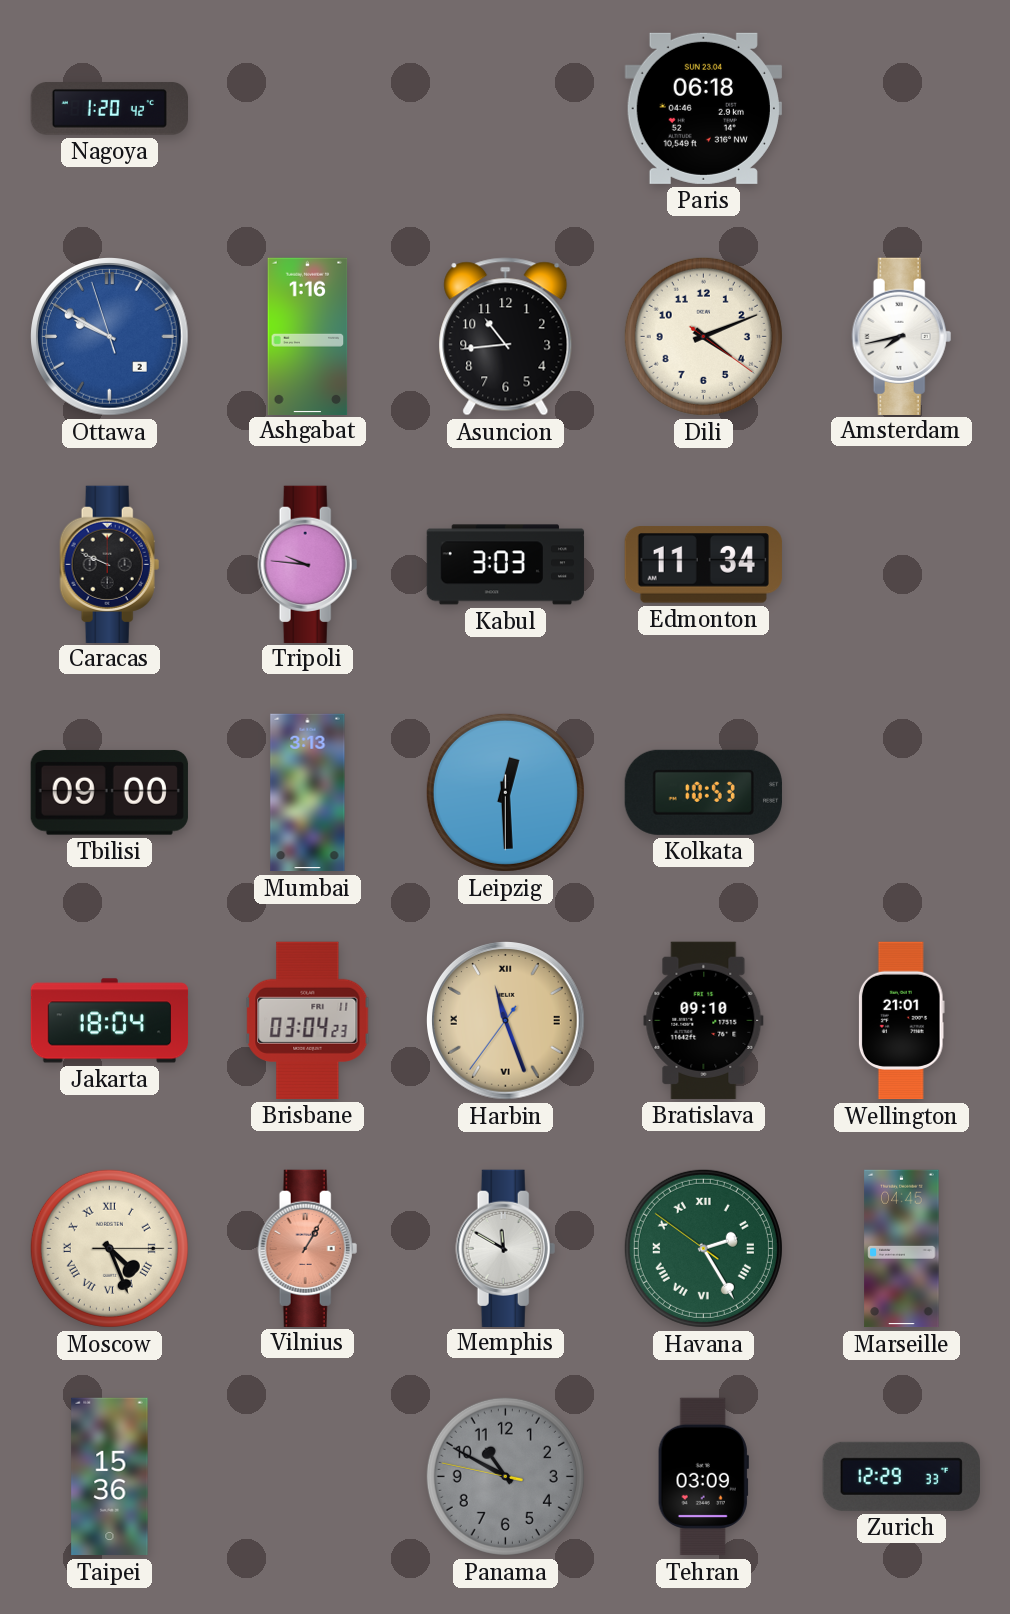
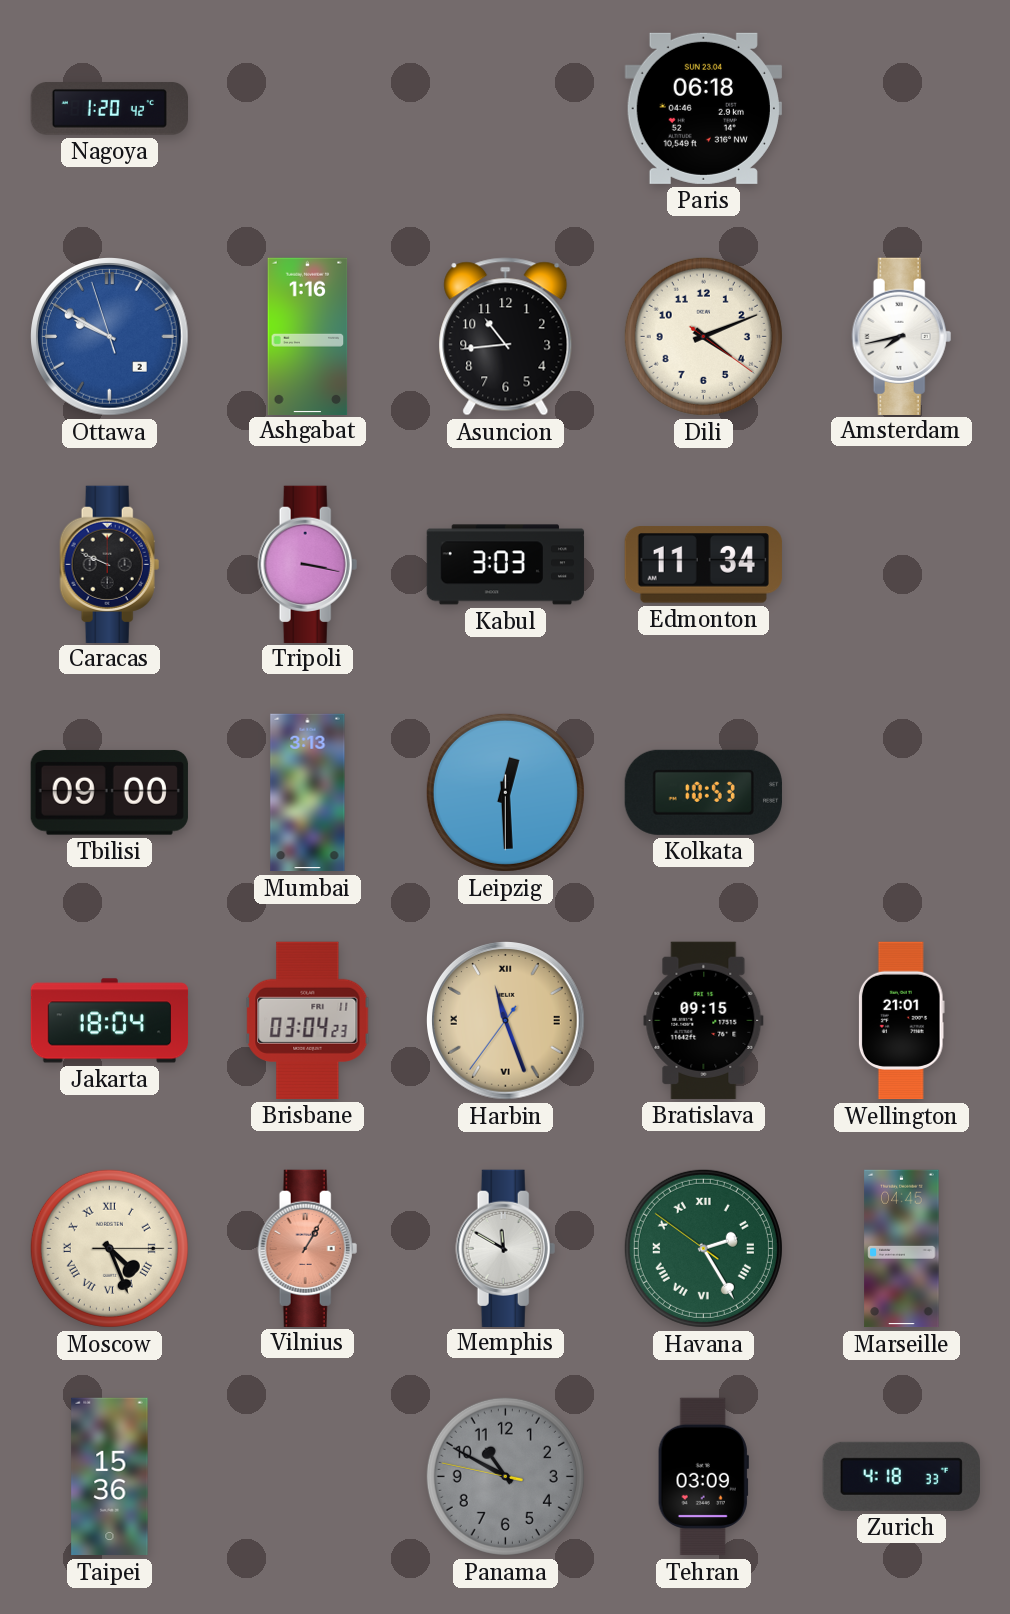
Tripoli: 9:46 -> 3:17
Bratislava: 09:10 -> 09:15
Zurich: 12:29 -> 4:18
